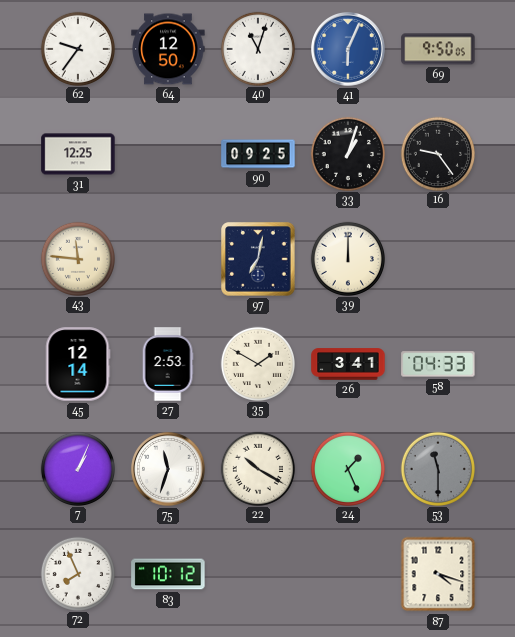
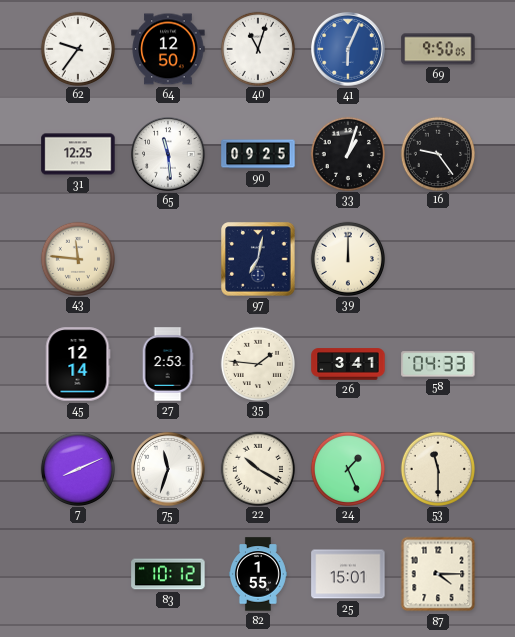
65: none -> 11:29
35: 1:50 -> 1:46
7: 1:04 -> 8:11
53 dial: grey -> cream
72: 7:56 -> none
82: none -> 1:55
25: none -> 15:01
87: 4:18 -> 4:15
